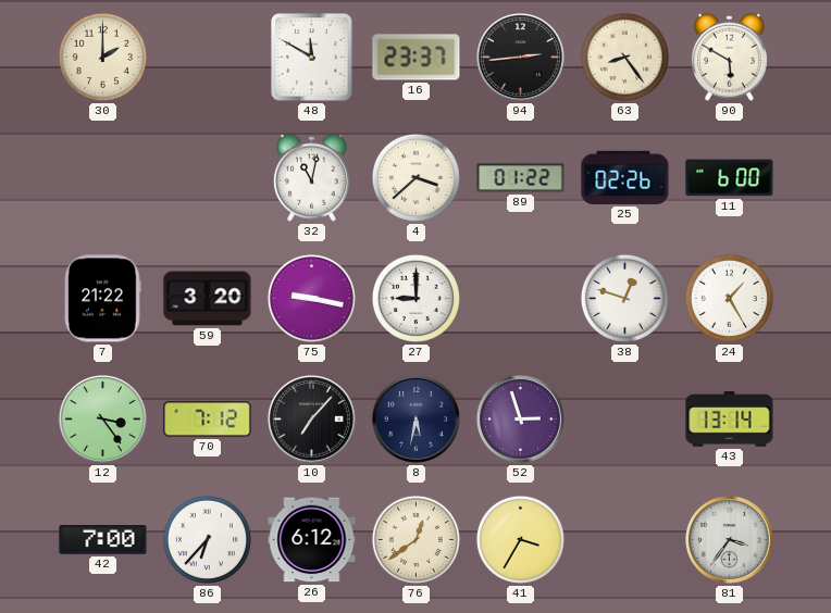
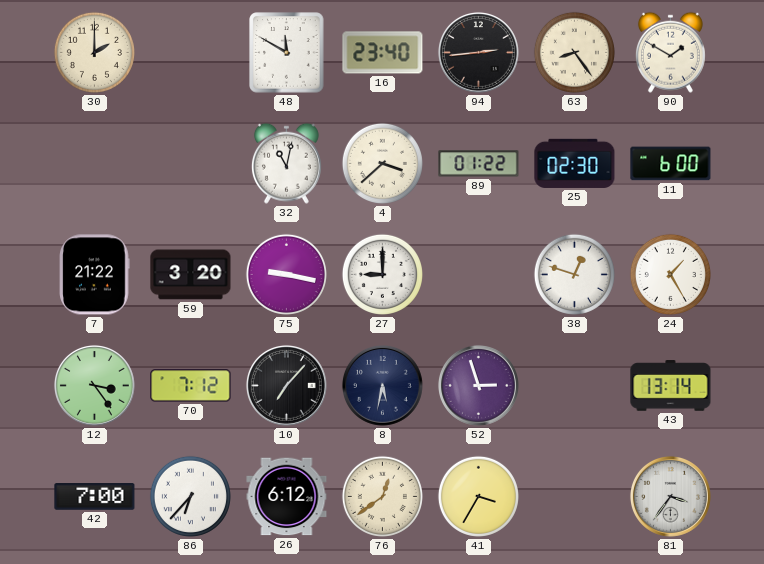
16: 23:37 -> 23:40
90: 5:50 -> 1:50
25: 02:26 -> 02:30
